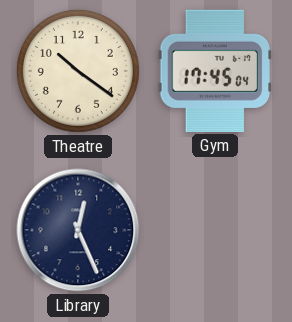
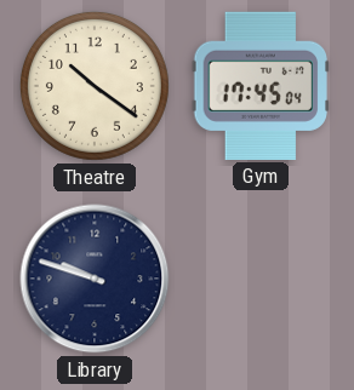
Library: 12:26 -> 9:48
